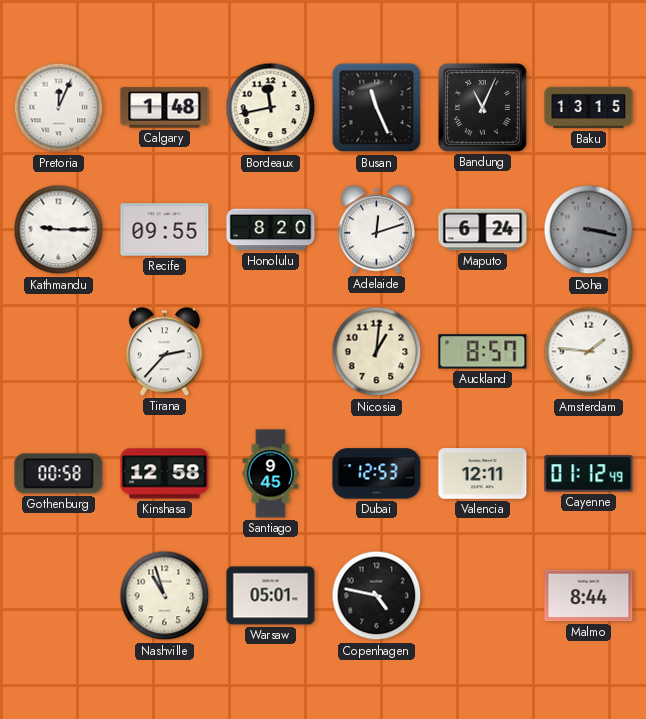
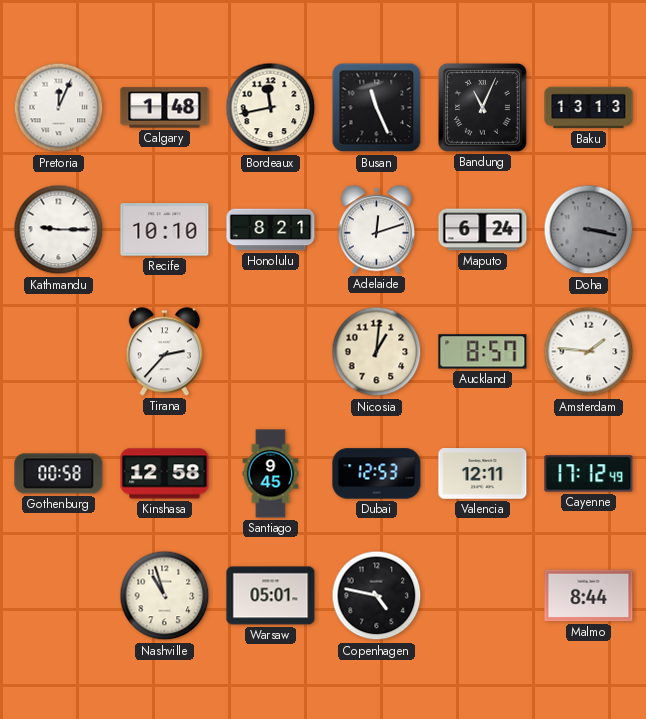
Baku: 13:15 -> 13:13
Recife: 09:55 -> 10:10
Honolulu: 8:20 -> 8:21
Cayenne: 01:12 -> 17:12
